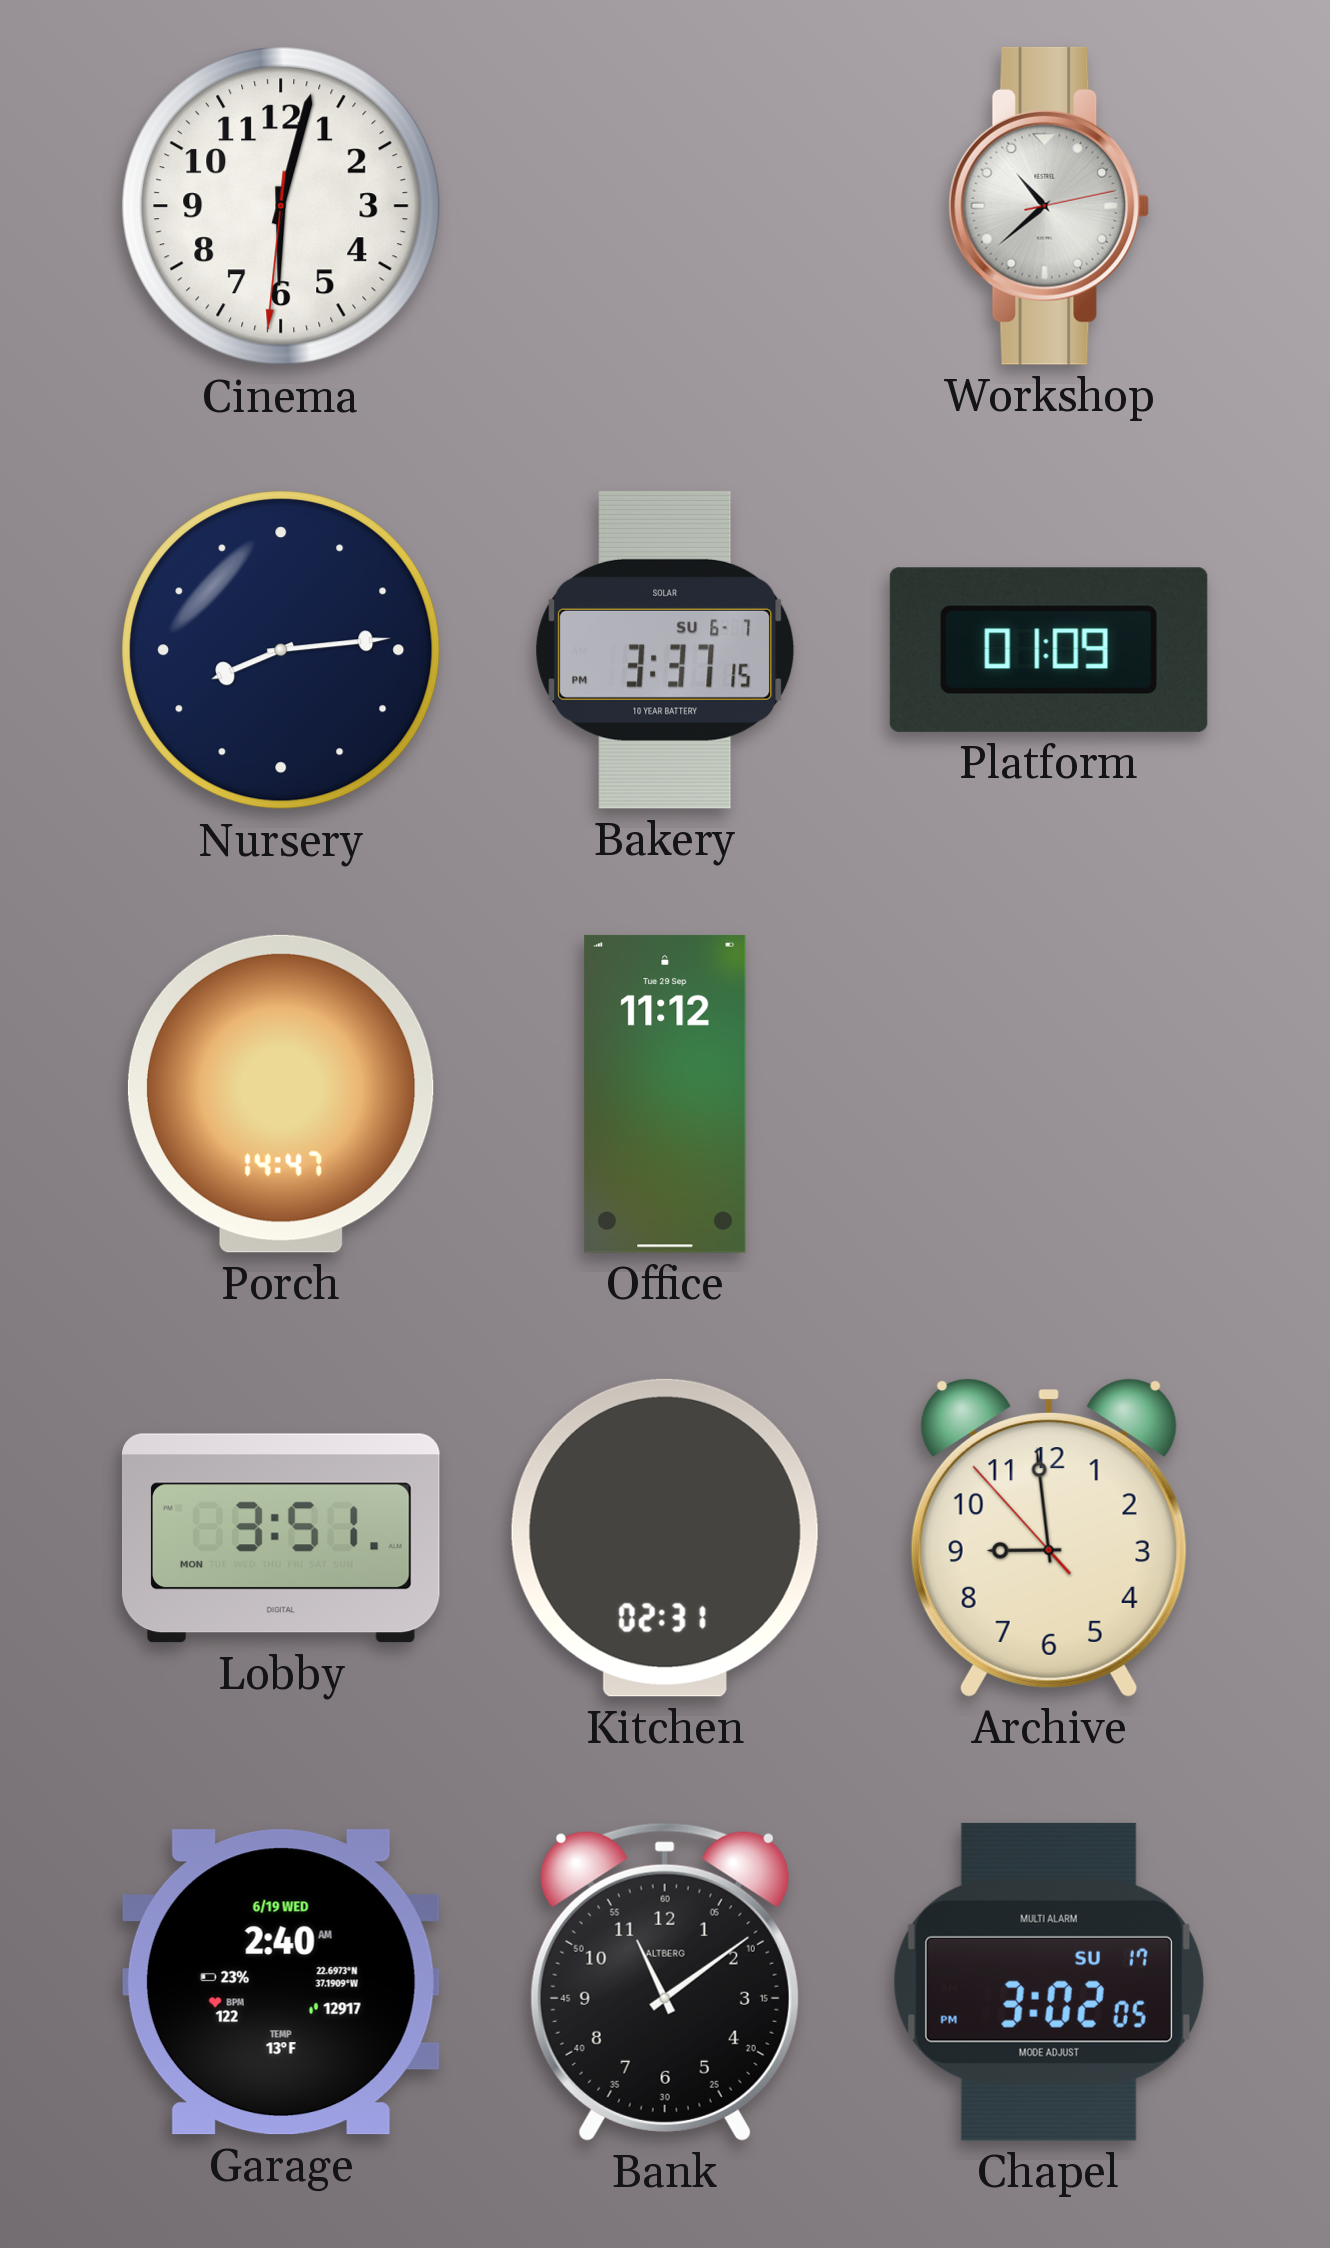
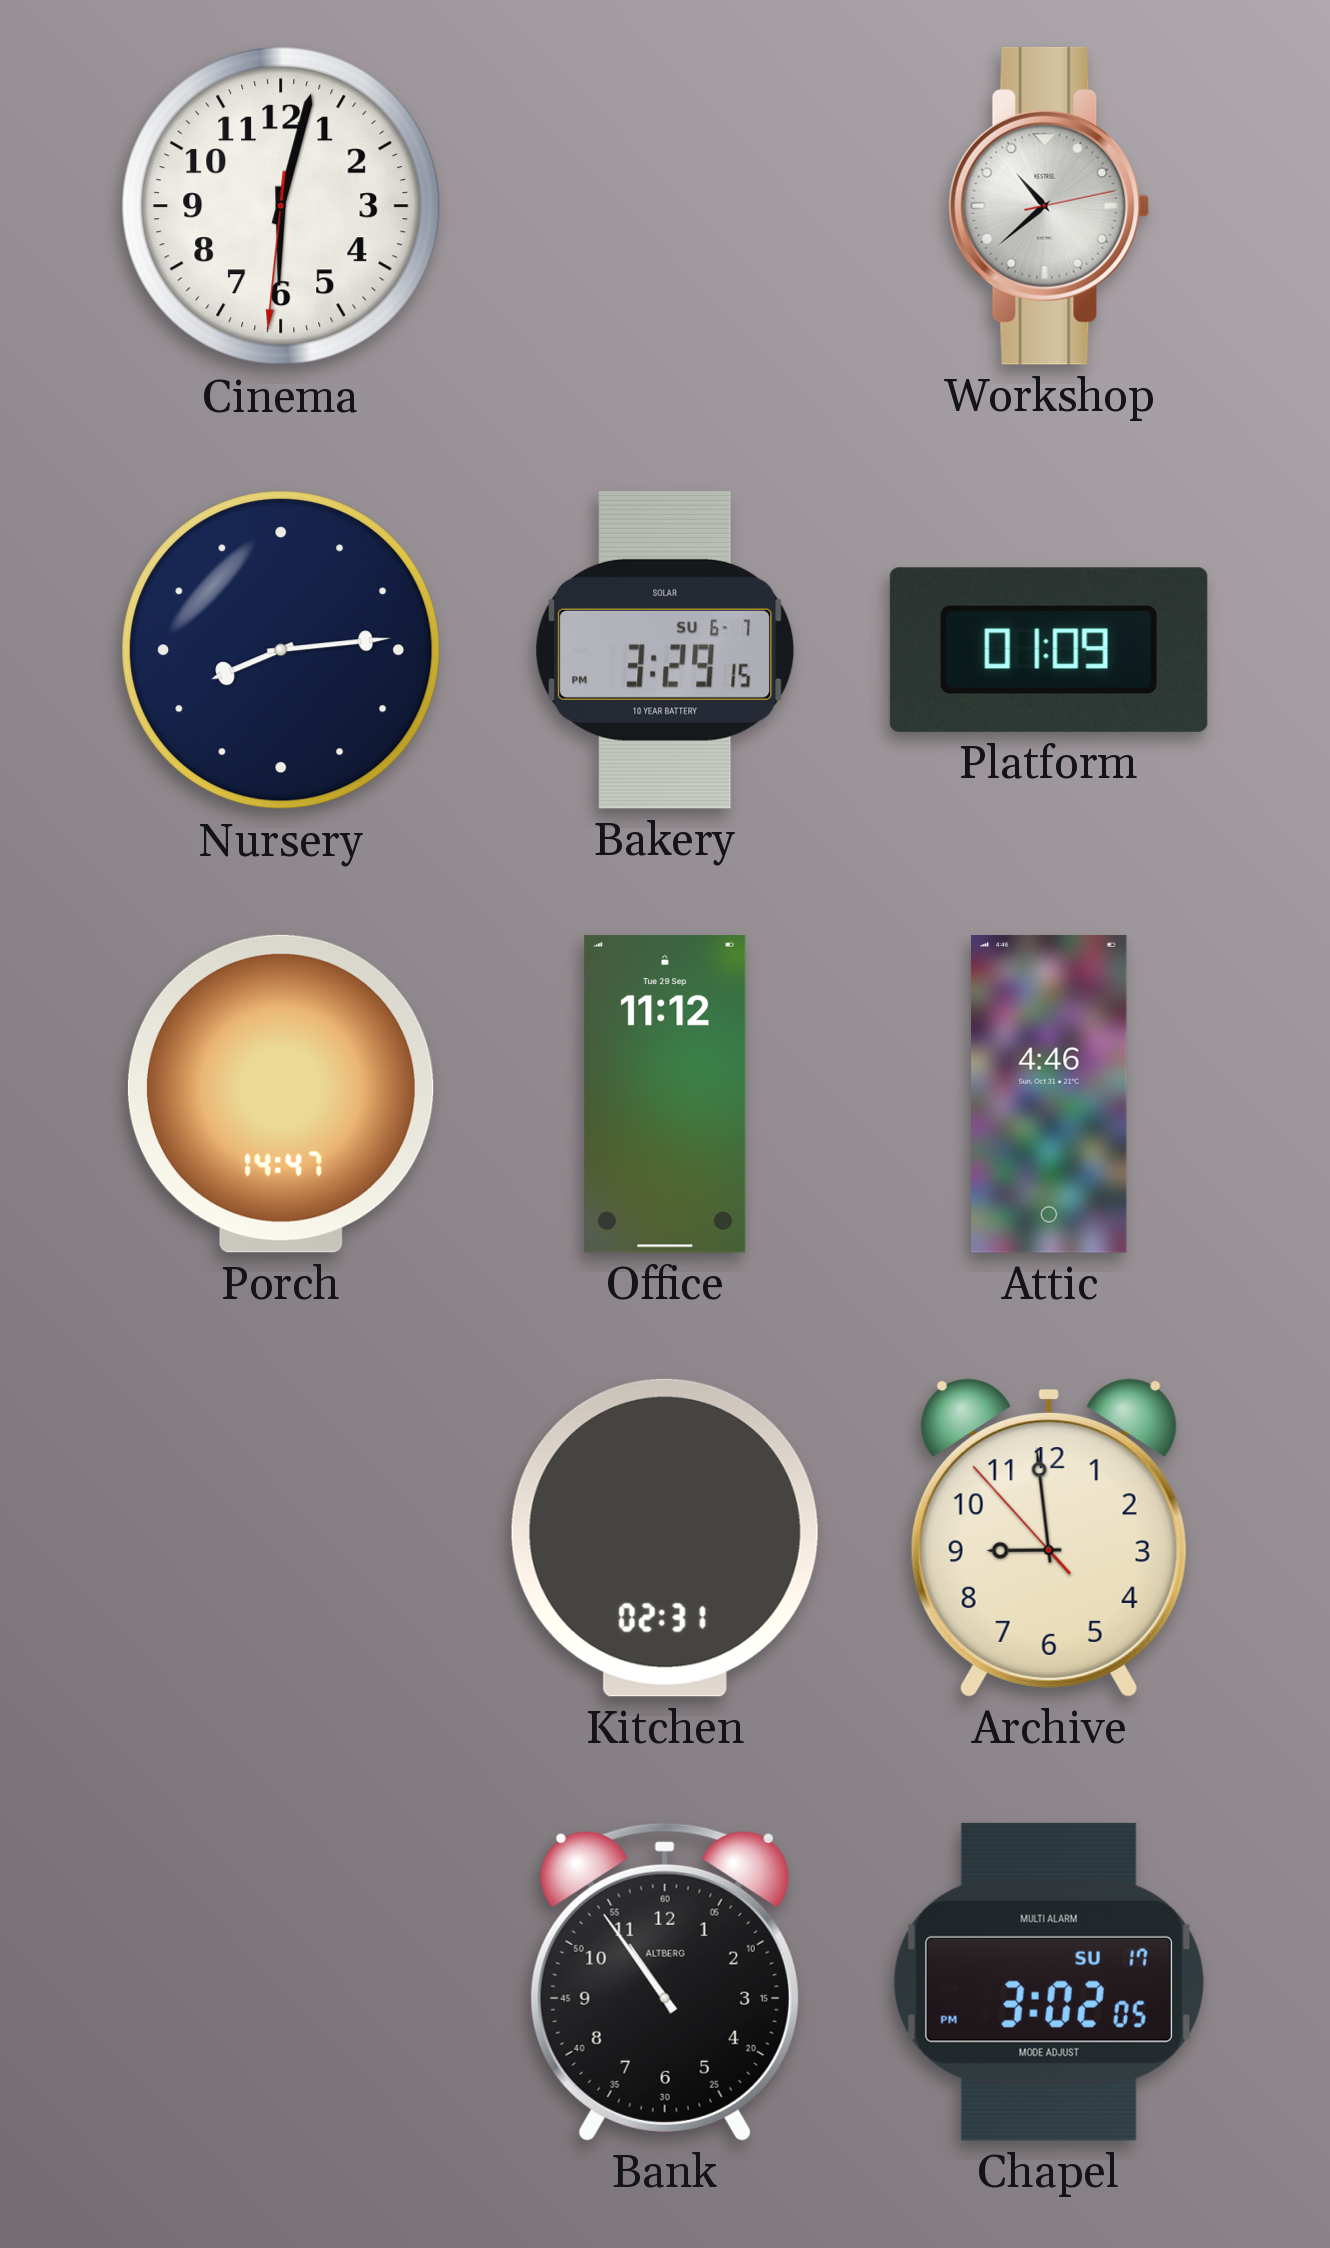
Bakery: 3:37 -> 3:29
Attic: none -> 4:46
Lobby: 3:51 -> none
Garage: 2:40 -> none
Bank: 11:09 -> 10:54
